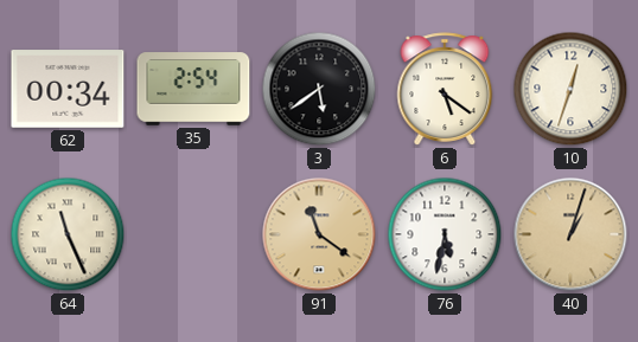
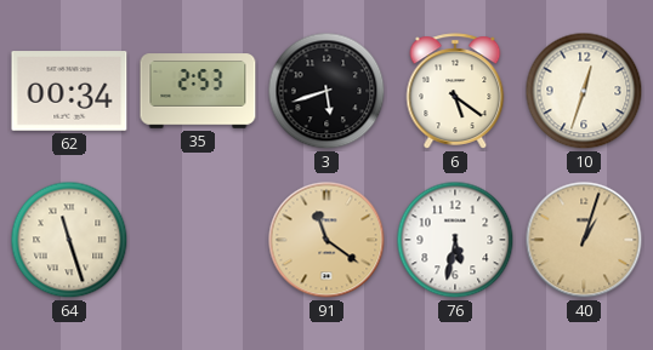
35: 2:54 -> 2:53
3: 5:39 -> 5:42
64: 11:26 -> 11:27
